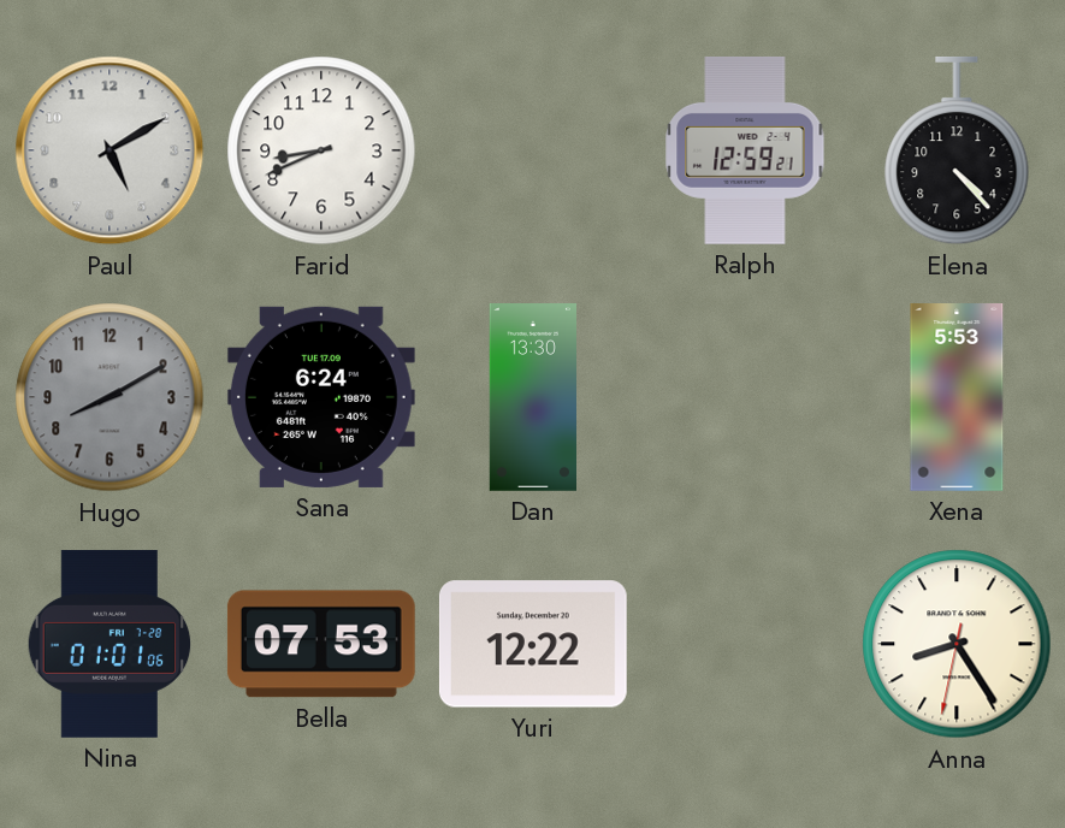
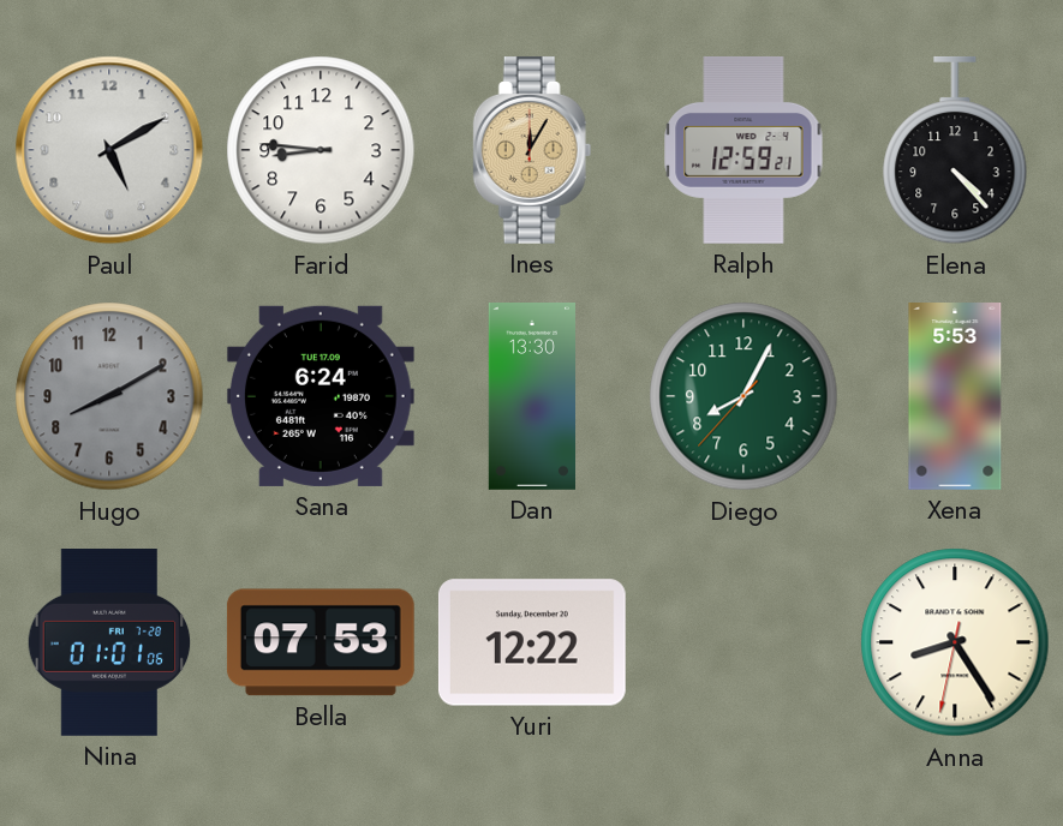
Farid: 8:41 -> 8:46
Ines: none -> 12:05
Diego: none -> 8:04
